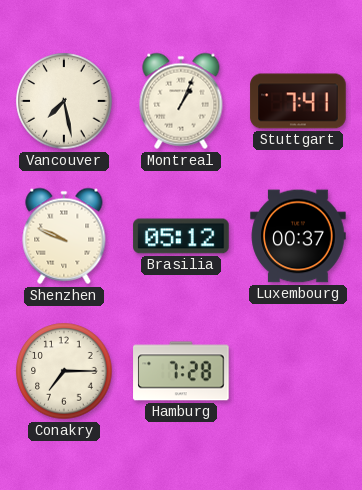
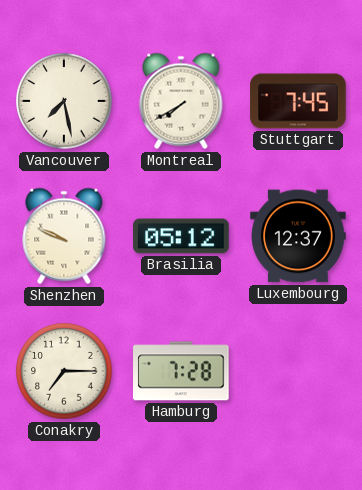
Montreal: 1:04 -> 7:40
Stuttgart: 7:41 -> 7:45
Luxembourg: 00:37 -> 12:37
